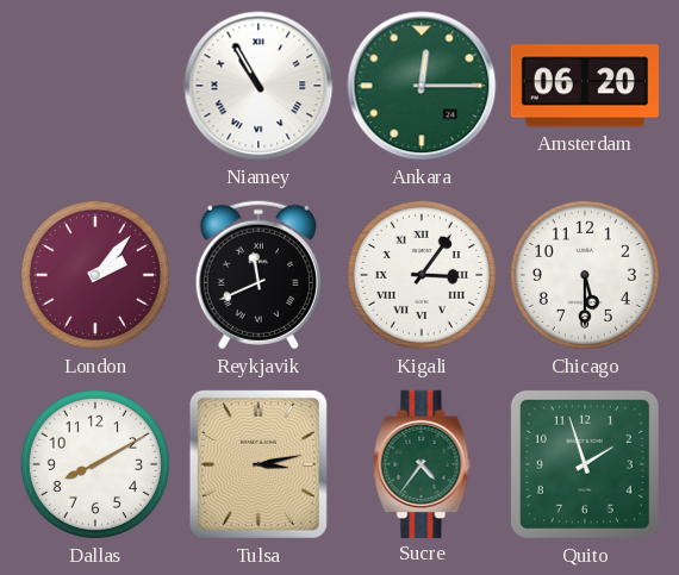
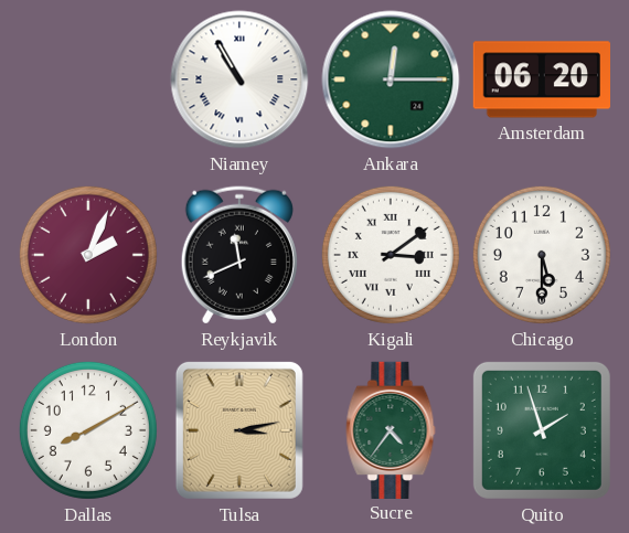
London: 2:07 -> 2:04
Kigali: 3:06 -> 3:09
